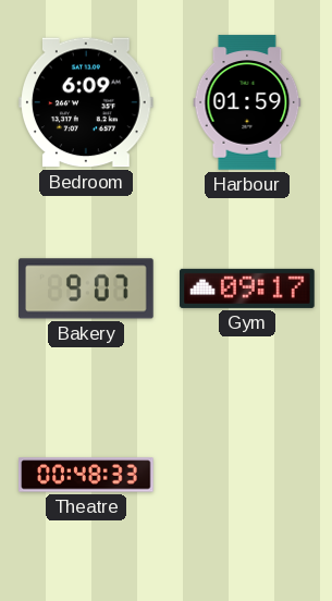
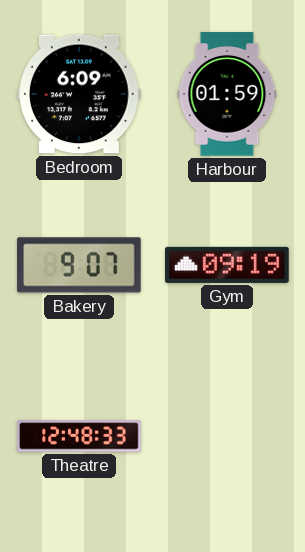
Gym: 09:17 -> 09:19
Theatre: 00:48 -> 12:48
